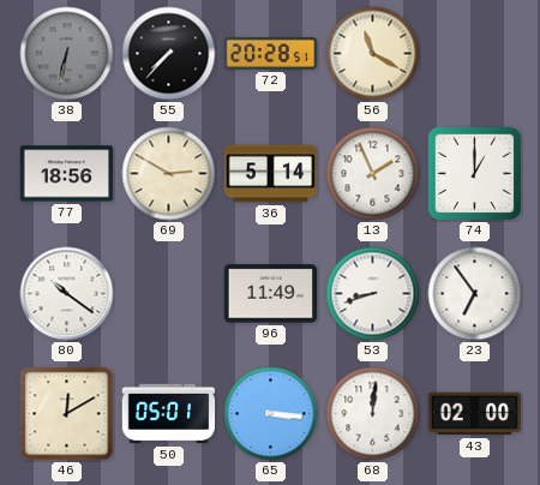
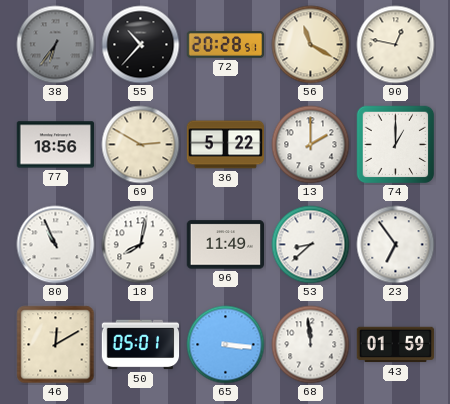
38: 6:32 -> 6:36
55: 7:37 -> 10:37
90: none -> 12:47
36: 5:14 -> 5:22
13: 1:56 -> 2:00
80: 10:21 -> 10:56
18: none -> 8:02
53: 8:42 -> 8:38
68: 12:01 -> 11:59
43: 02:00 -> 01:59
